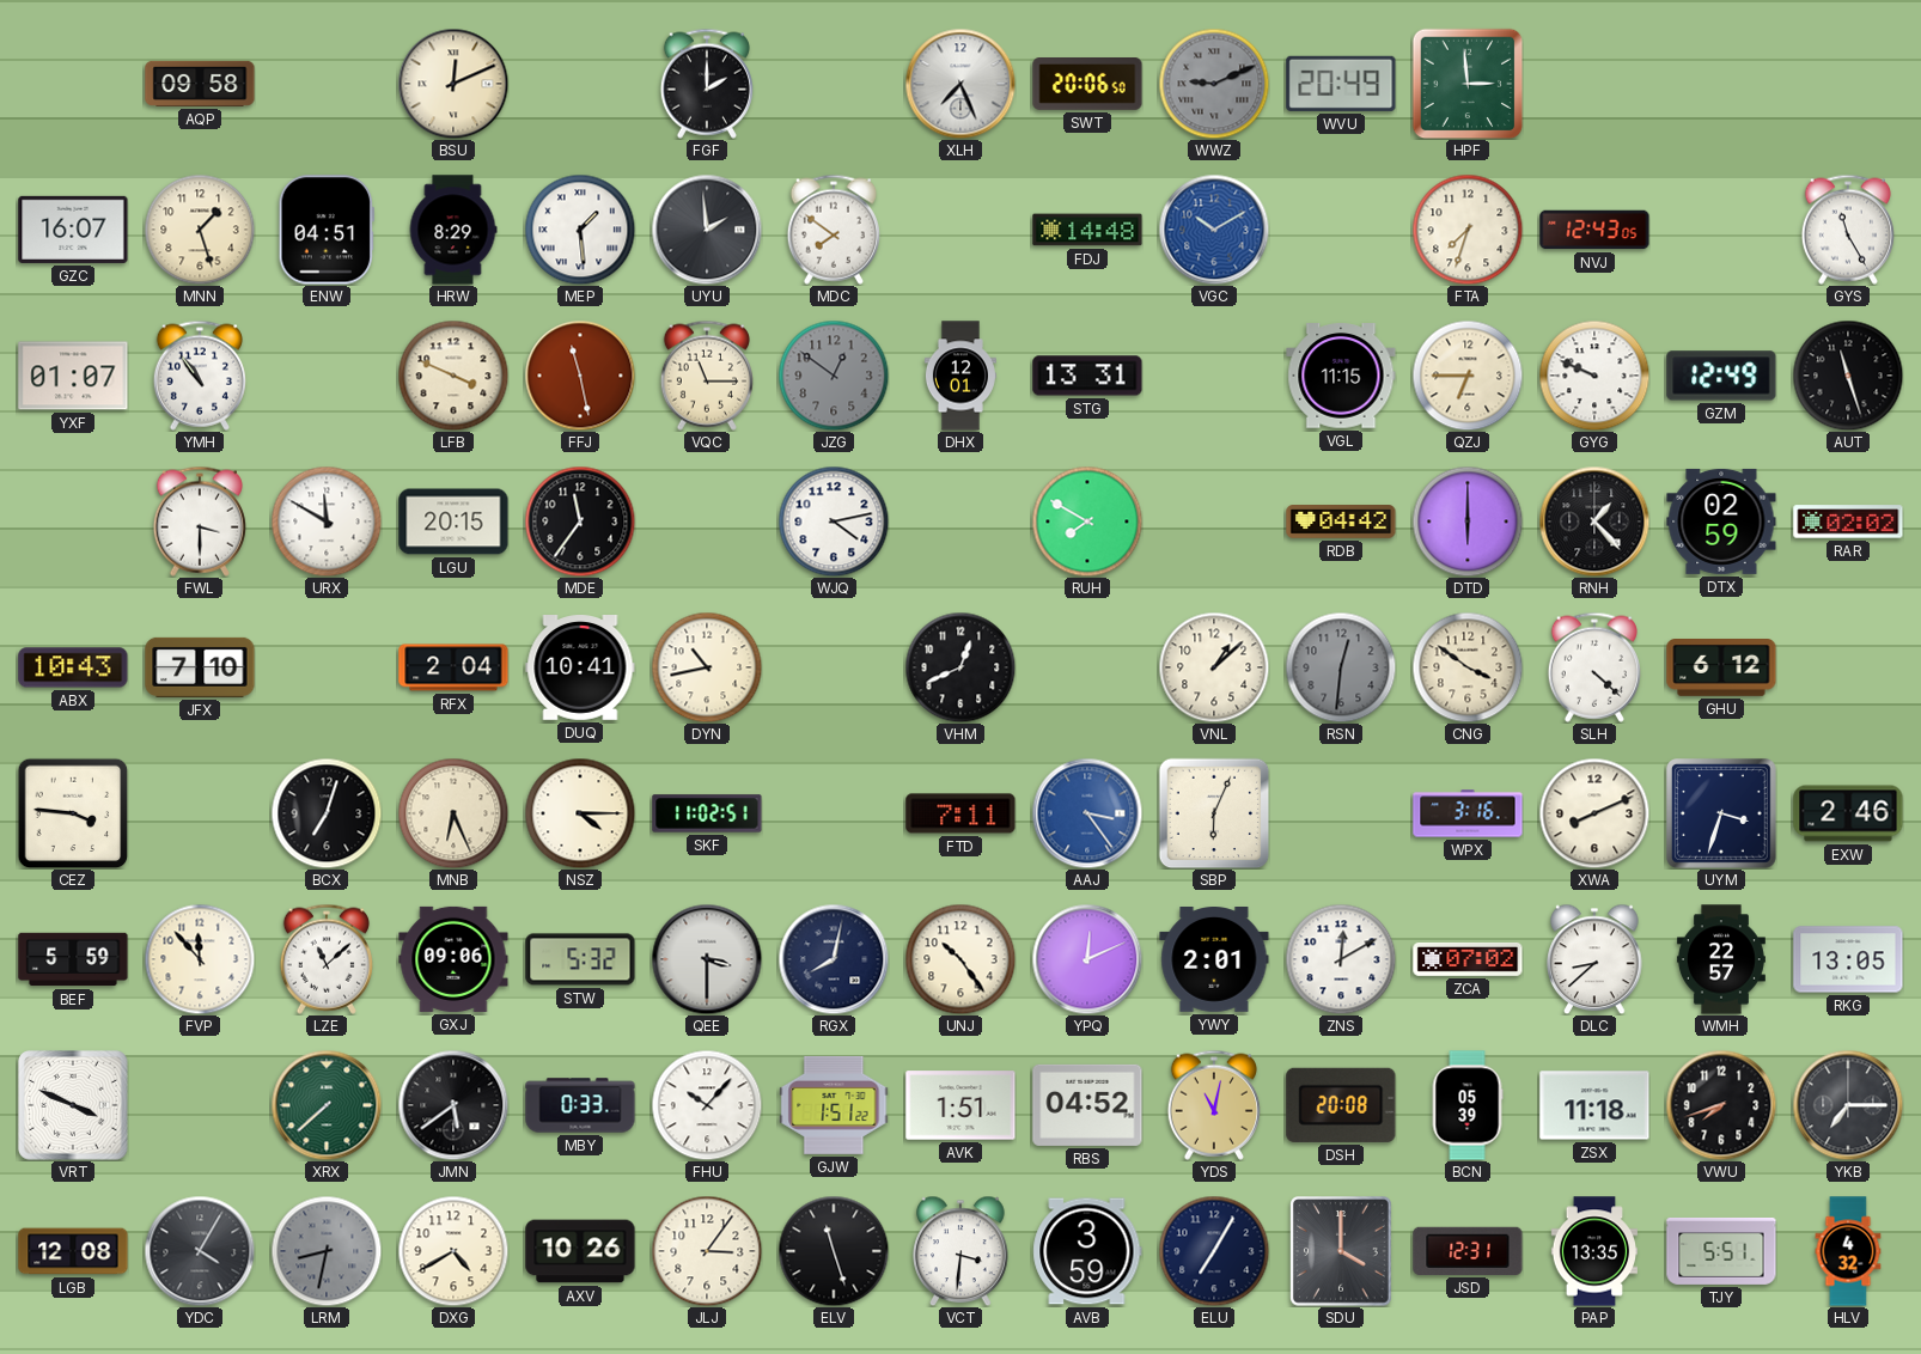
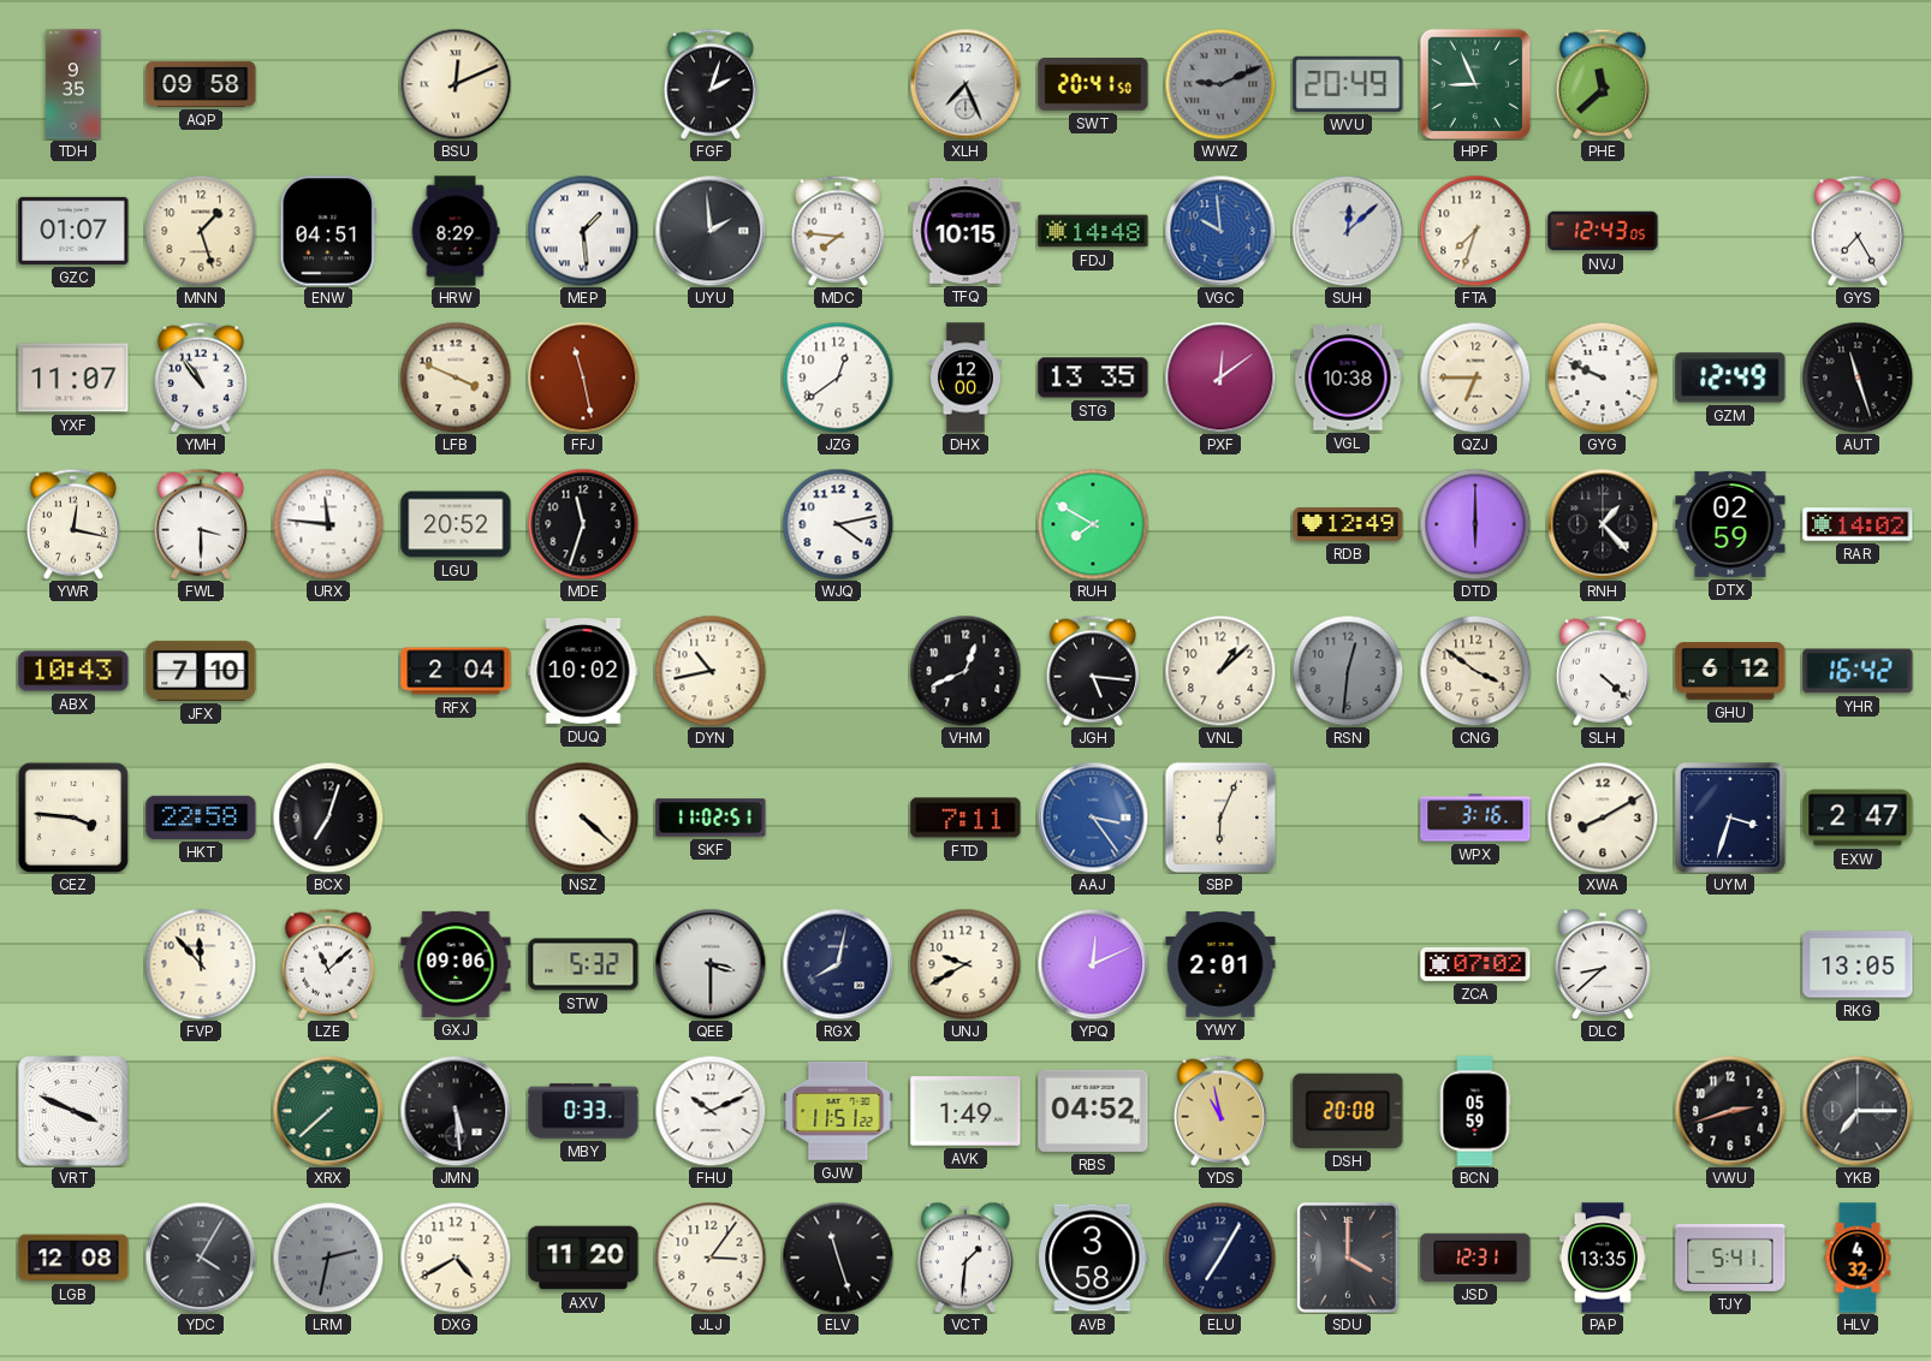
TDH: none -> 9:35
FGF: 2:00 -> 2:03
SWT: 20:06 -> 20:41
HPF: 2:59 -> 8:56
PHE: none -> 11:38
GZC: 16:07 -> 01:07
MDC: 7:51 -> 7:46
TFQ: none -> 10:15
VGC: 10:10 -> 9:59
SUH: none -> 12:08
GYS: 11:25 -> 7:25
YXF: 01:07 -> 11:07
VQC: 11:15 -> none
JZG: 12:51 -> 12:39
JZG dial: grey -> white
DHX: 12:01 -> 12:00
STG: 13:31 -> 13:35
PXF: none -> 12:09
VGL: 11:15 -> 10:38
YWR: none -> 12:17
URX: 11:50 -> 11:46
LGU: 20:15 -> 20:52
MDE: 11:36 -> 11:33
RDB: 04:42 -> 12:49
RAR: 02:02 -> 14:02
DUQ: 10:41 -> 10:02
JGH: none -> 5:16
YHR: none -> 16:42
HKT: none -> 22:58
MNB: 6:26 -> none
NSZ: 4:15 -> 4:22
XWA: 8:11 -> 8:10
EXW: 2:46 -> 2:47
BEF: 5:59 -> none
UNJ: 10:24 -> 9:40
ZNS: 12:10 -> none
WMH: 22:57 -> none
JMN: 5:39 -> 5:29
FHU: 10:07 -> 10:11
GJW: 1:51 -> 11:51
AVK: 1:51 -> 1:49
YDS: 11:02 -> 10:58
BCN: 05:39 -> 05:59
ZSX: 11:18 -> none
VWU: 7:42 -> 2:42
LRM: 8:32 -> 2:32
AXV: 10:26 -> 11:20
VCT: 3:31 -> 1:31
AVB: 3:59 -> 3:58
TJY: 5:51 -> 5:41
